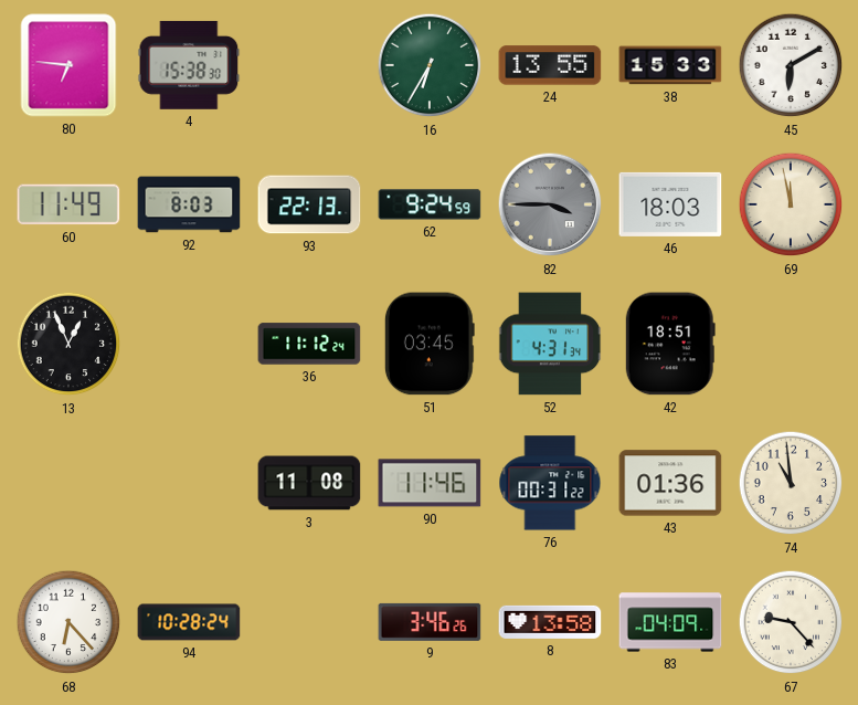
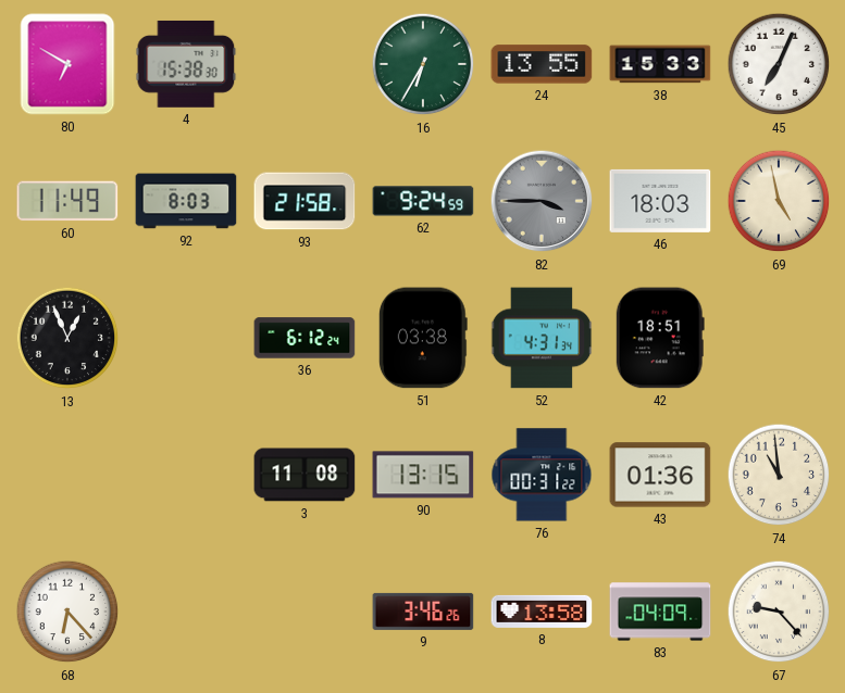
80: 6:46 -> 6:50
45: 6:10 -> 7:04
93: 22:13 -> 21:58
69: 11:58 -> 4:58
36: 11:12 -> 6:12
51: 03:45 -> 03:38
90: 11:46 -> 13:15
94: 10:28 -> none
